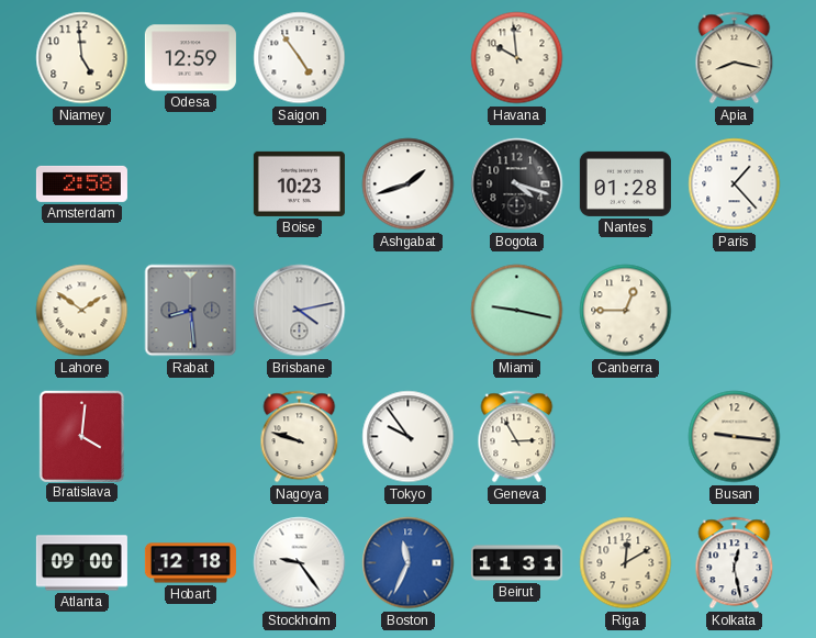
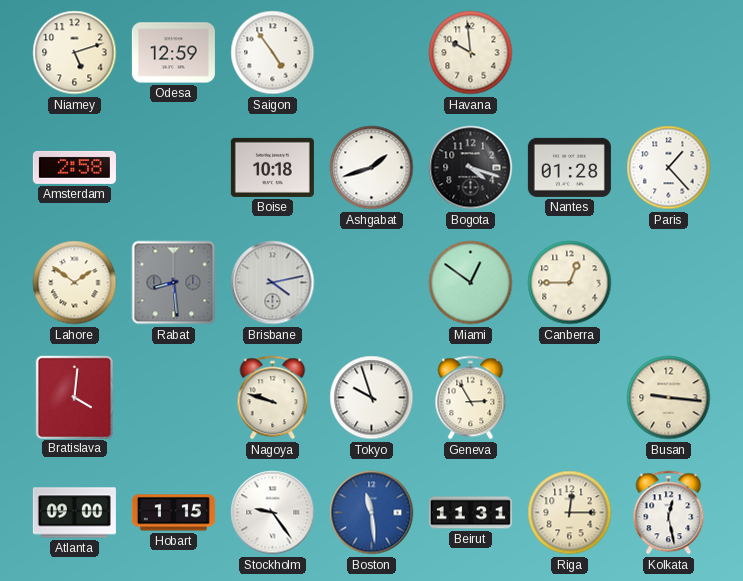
Niamey: 4:59 -> 5:12
Apia: 8:17 -> none
Boise: 10:23 -> 10:18
Miami: 9:17 -> 12:51
Tokyo: 9:54 -> 9:57
Hobart: 12:18 -> 1:15
Boston: 11:34 -> 11:29
Riga: 12:10 -> 12:15
